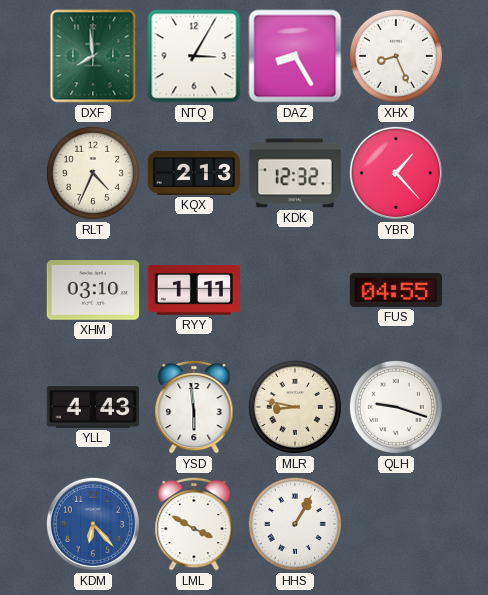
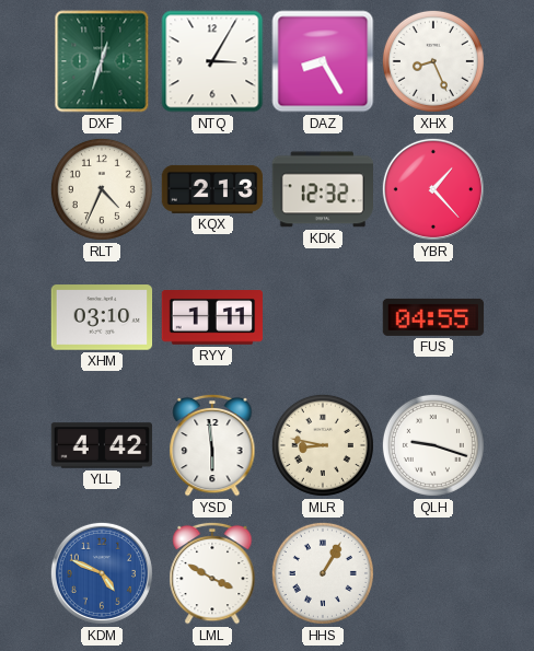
DXF: 7:59 -> 12:33
YLL: 4:43 -> 4:42
KDM: 6:23 -> 4:49
